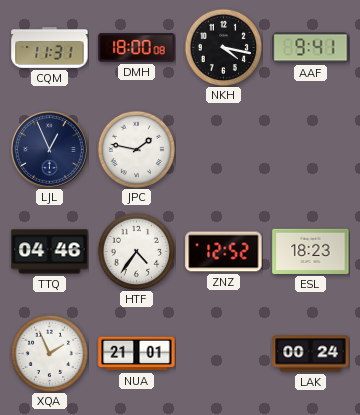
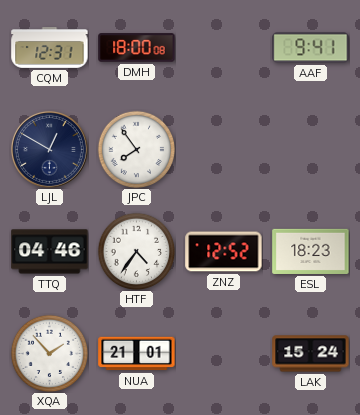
CQM: 11:31 -> 12:31
NKH: 4:17 -> none
LJL: 12:56 -> 12:50
JPC: 1:47 -> 7:54
XQA: 1:56 -> 1:53
LAK: 00:24 -> 15:24
